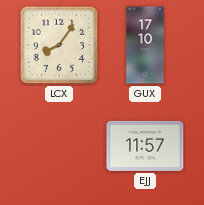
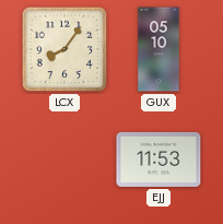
GUX: 17:10 -> 05:10
EJJ: 11:57 -> 11:53
